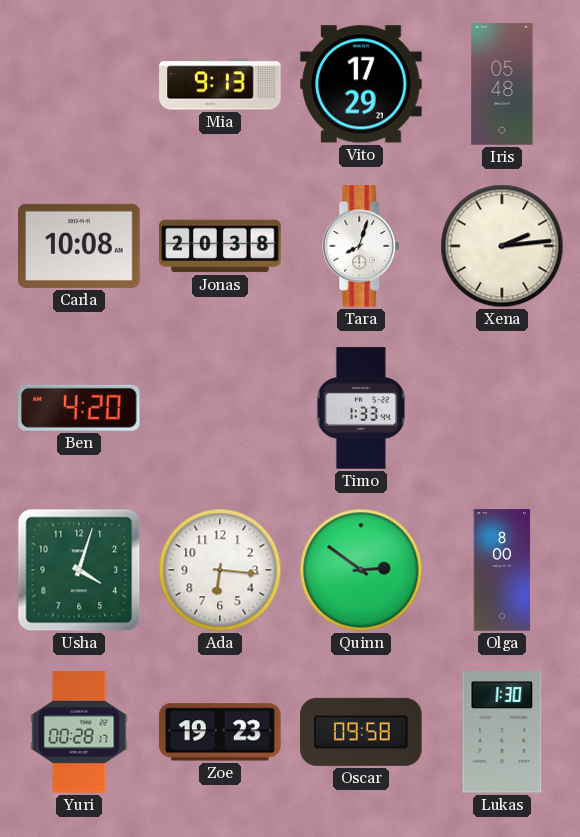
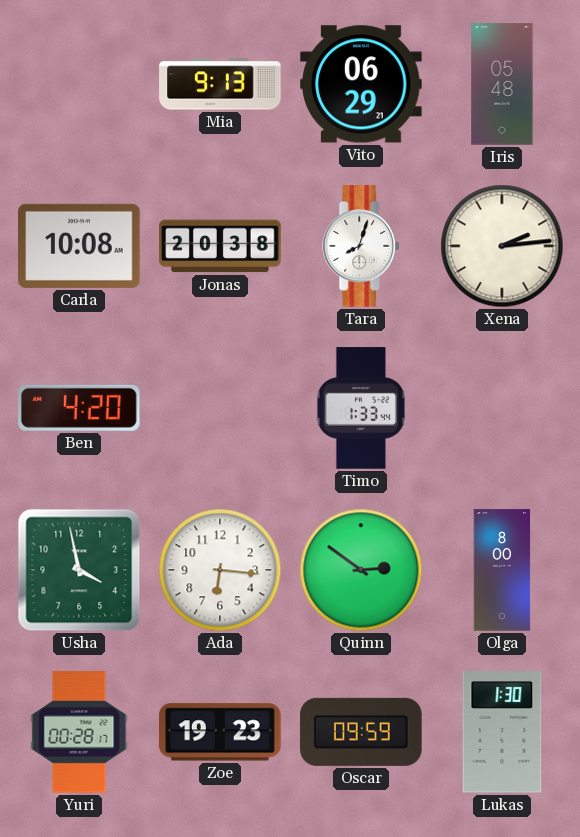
Vito: 17:29 -> 06:29
Usha: 4:03 -> 3:58
Oscar: 09:58 -> 09:59
